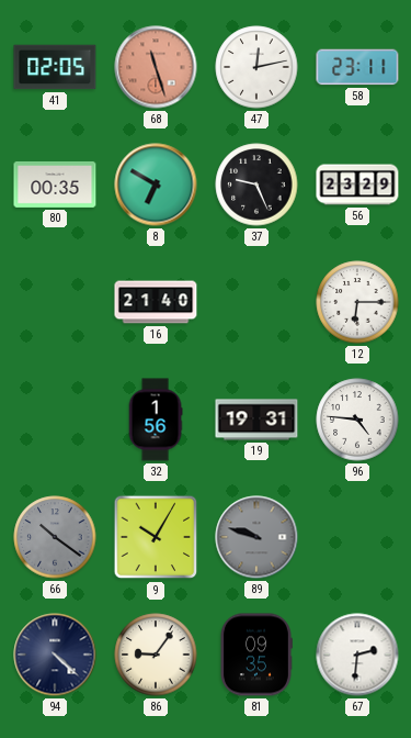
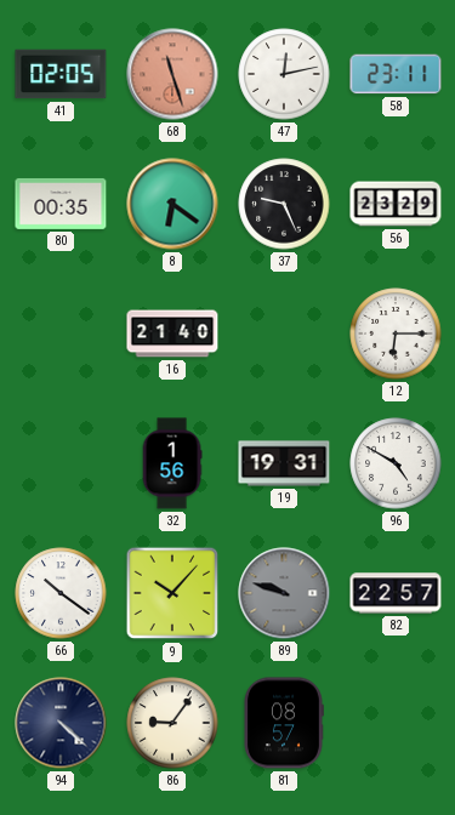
8: 6:50 -> 6:21
96: 4:46 -> 4:50
66 dial: grey -> white
9: 10:05 -> 10:07
82: none -> 22:57
81: 09:35 -> 08:57
67: 2:31 -> none
